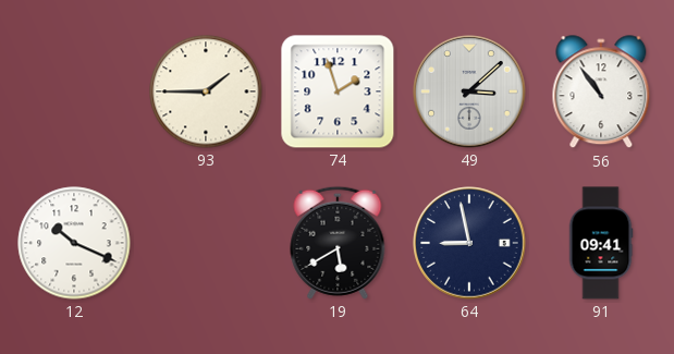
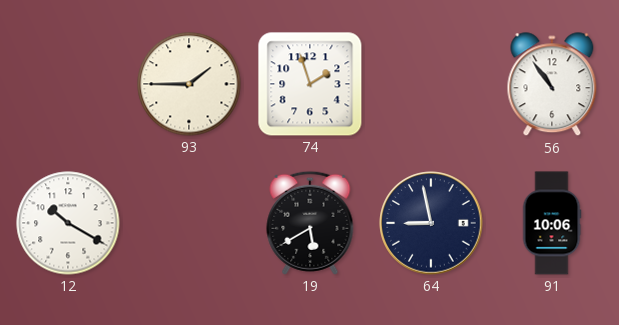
49: 3:08 -> none
12: 10:19 -> 10:20
91: 09:41 -> 10:06
